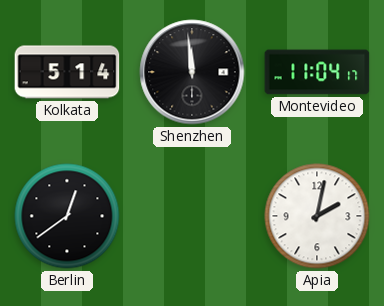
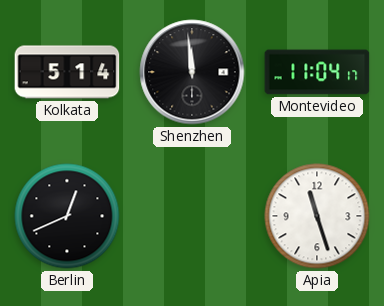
Berlin: 12:39 -> 12:41
Apia: 2:02 -> 11:27
